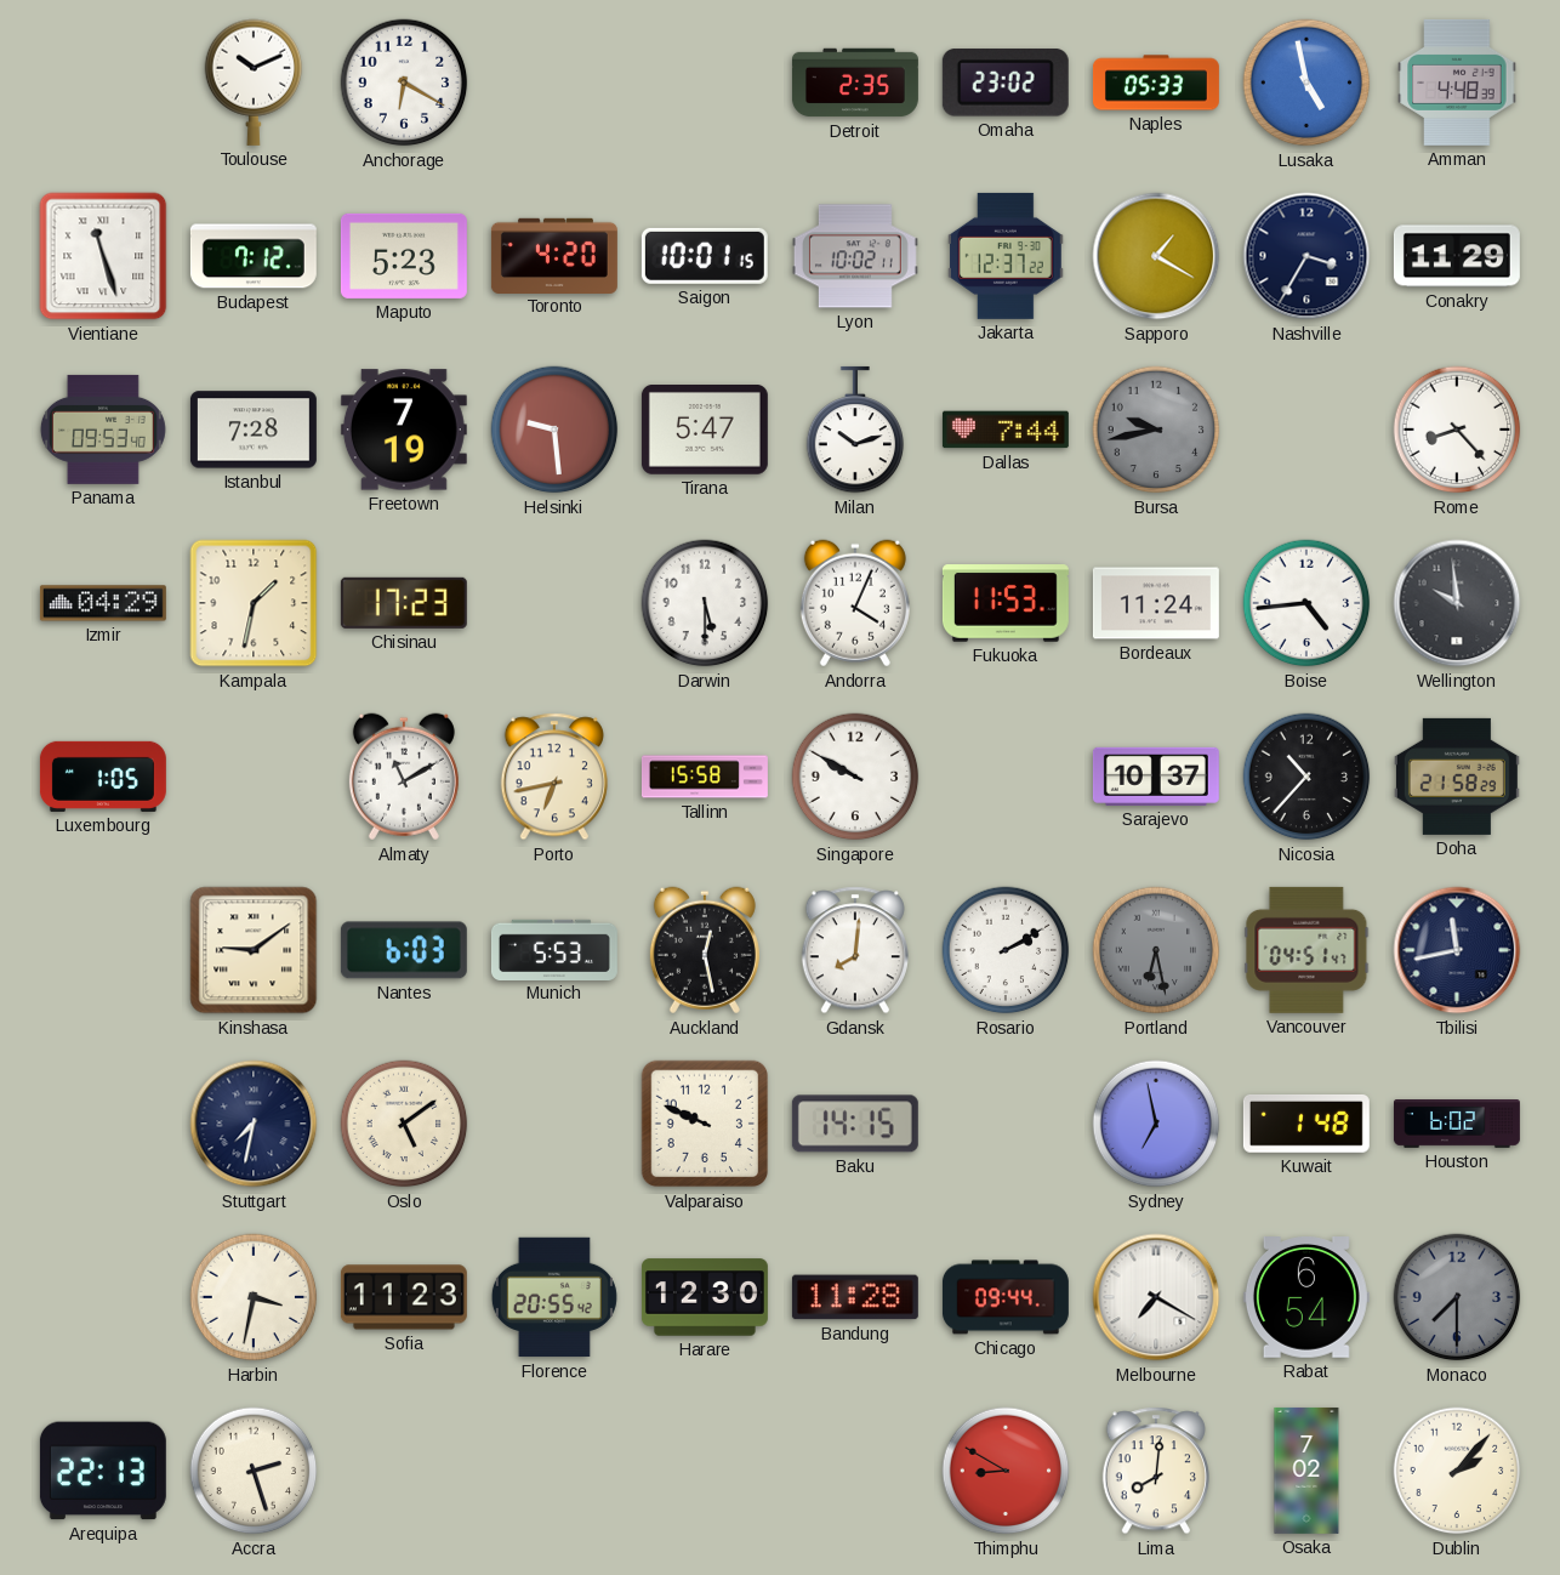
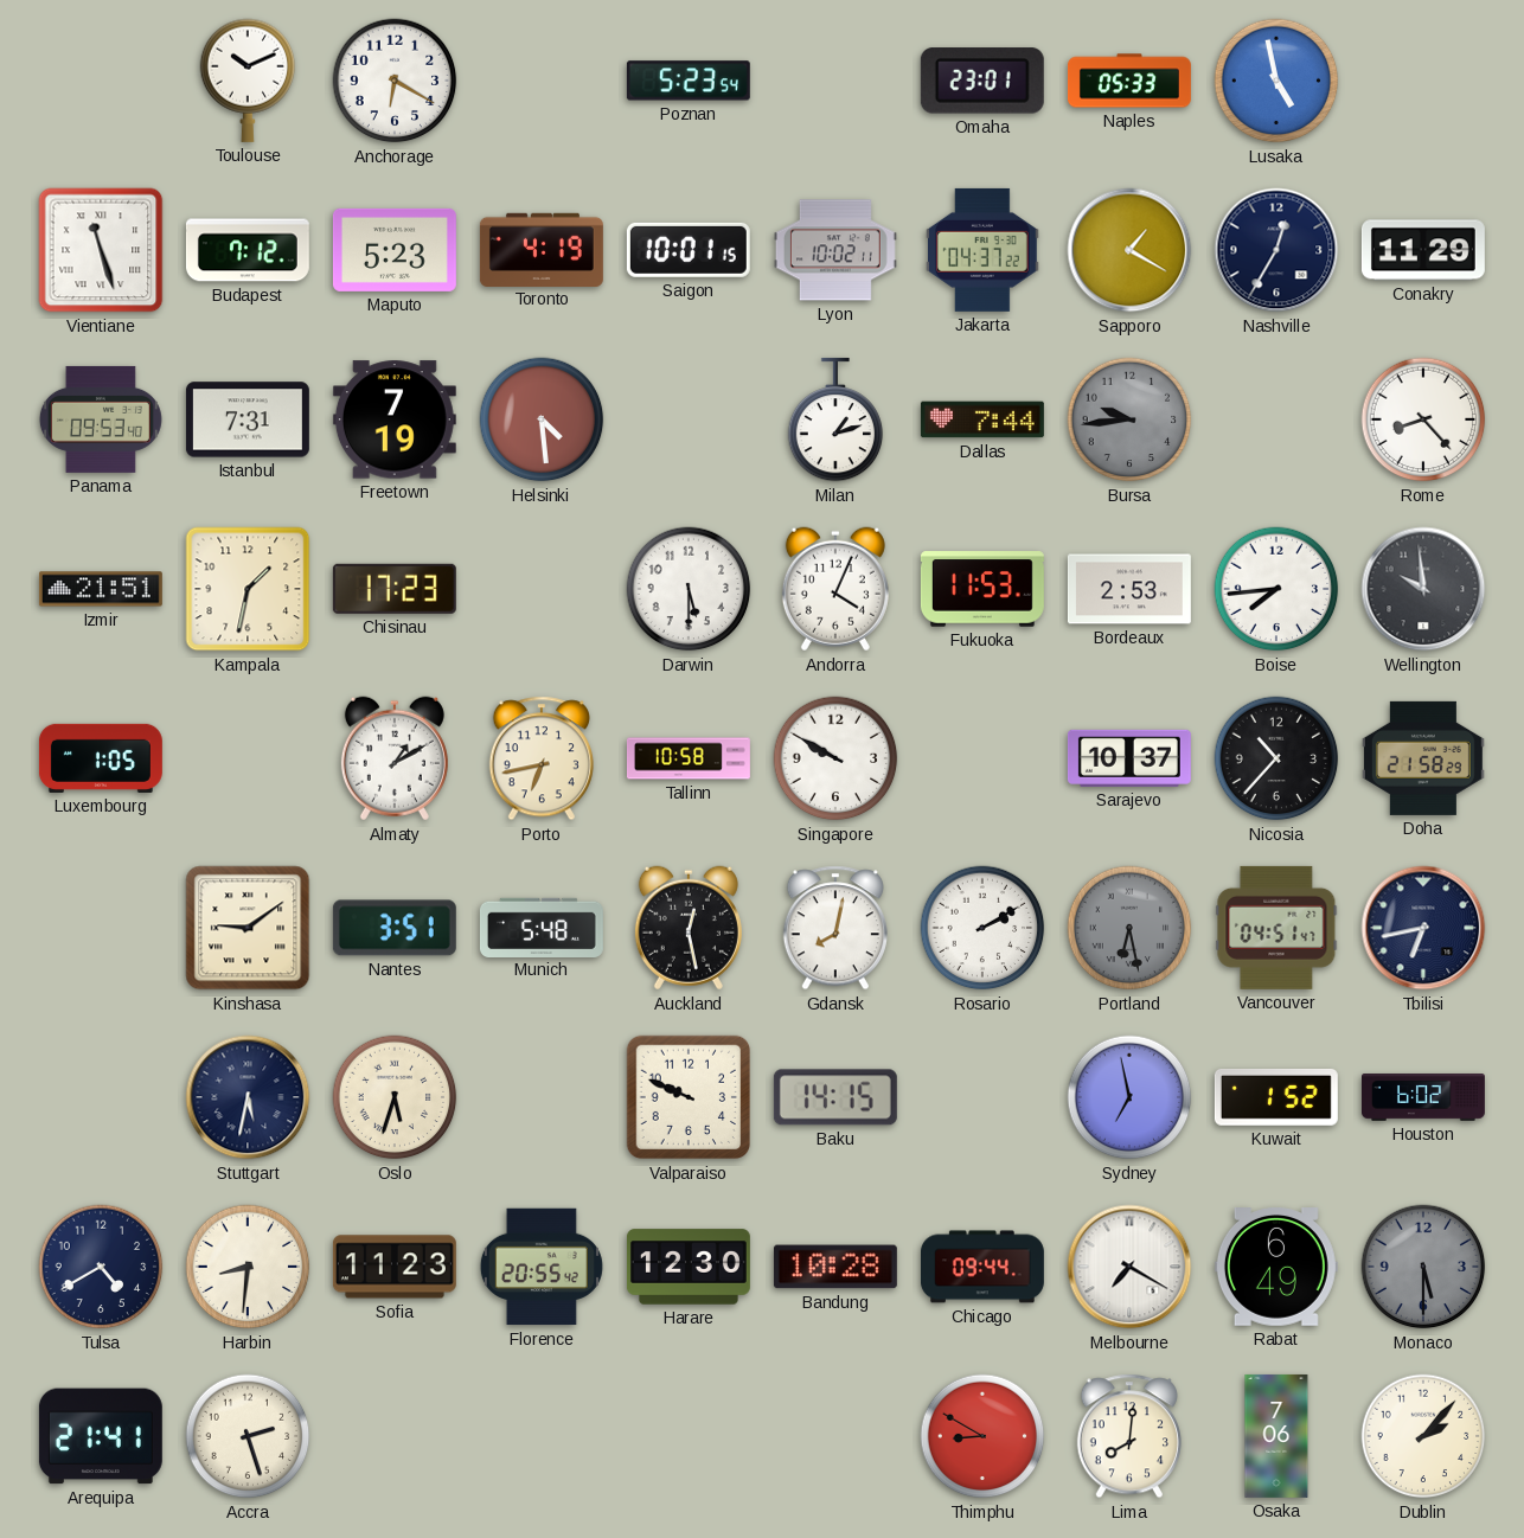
Poznan: none -> 5:23
Detroit: 2:35 -> none
Omaha: 23:02 -> 23:01
Amman: 4:48 -> none
Toronto: 4:20 -> 4:19
Jakarta: 12:37 -> 04:37
Nashville: 3:35 -> 12:35
Istanbul: 7:28 -> 7:31
Helsinki: 9:29 -> 4:29
Tirana: 5:47 -> none
Milan: 10:12 -> 1:12
Bursa: 9:43 -> 9:44
Izmir: 04:29 -> 21:51
Bordeaux: 11:24 -> 2:53
Boise: 4:44 -> 7:44
Almaty: 11:10 -> 1:10
Tallinn: 15:58 -> 10:58
Nantes: 6:03 -> 3:51
Munich: 5:53 -> 5:48
Gdansk: 8:01 -> 8:02
Tbilisi: 11:43 -> 6:43
Stuttgart: 7:32 -> 5:32
Oslo: 5:09 -> 5:33
Kuwait: 1:48 -> 1:52
Tulsa: none -> 4:40
Harbin: 3:32 -> 8:31
Bandung: 11:28 -> 10:28
Rabat: 6:54 -> 6:49
Monaco: 7:30 -> 5:30
Arequipa: 22:13 -> 21:41
Osaka: 7:02 -> 7:06
